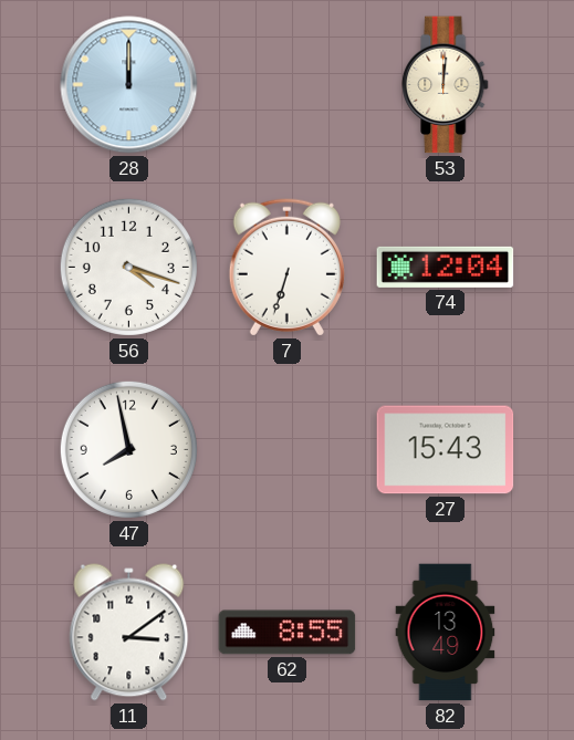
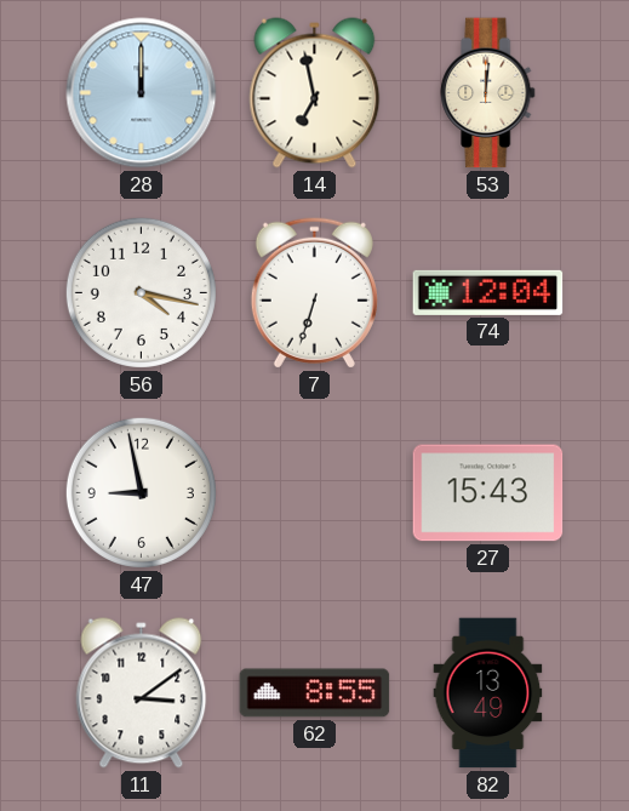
14: none -> 6:58
56: 4:18 -> 4:17
47: 7:58 -> 8:58
